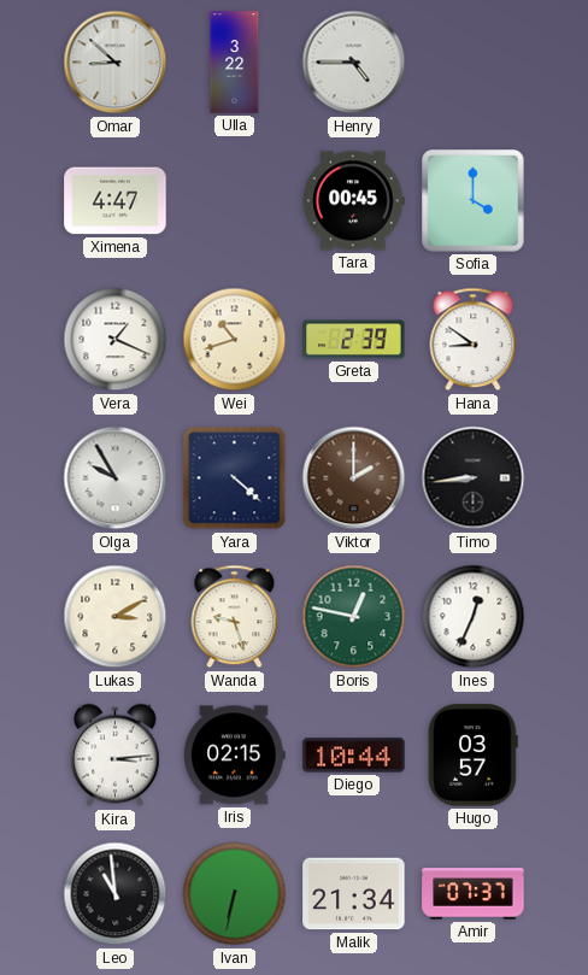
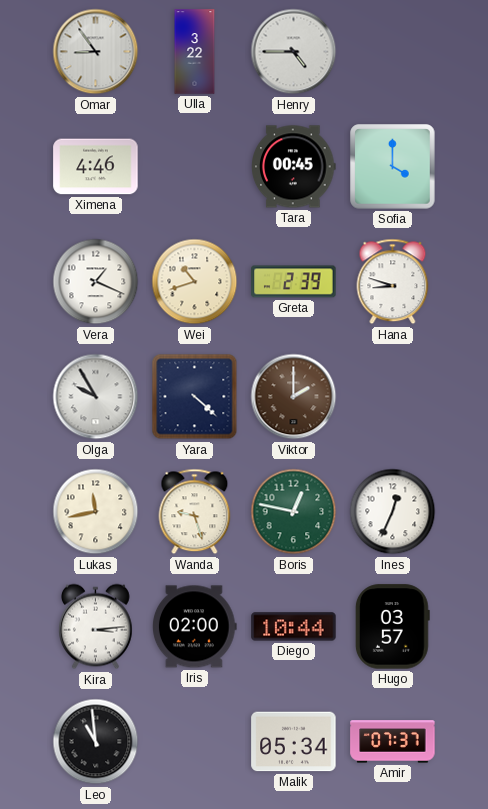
Omar: 8:52 -> 8:54
Ximena: 4:47 -> 4:46
Hana: 8:51 -> 8:48
Timo: 8:44 -> none
Lukas: 3:10 -> 11:43
Iris: 02:15 -> 02:00
Ivan: 6:32 -> none
Malik: 21:34 -> 05:34
